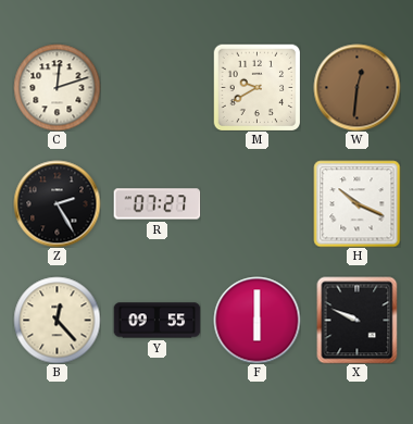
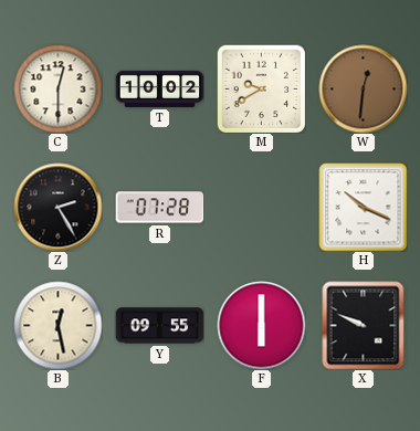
C: 12:12 -> 12:30
T: none -> 10:02
R: 07:27 -> 07:28
B: 12:23 -> 12:28
